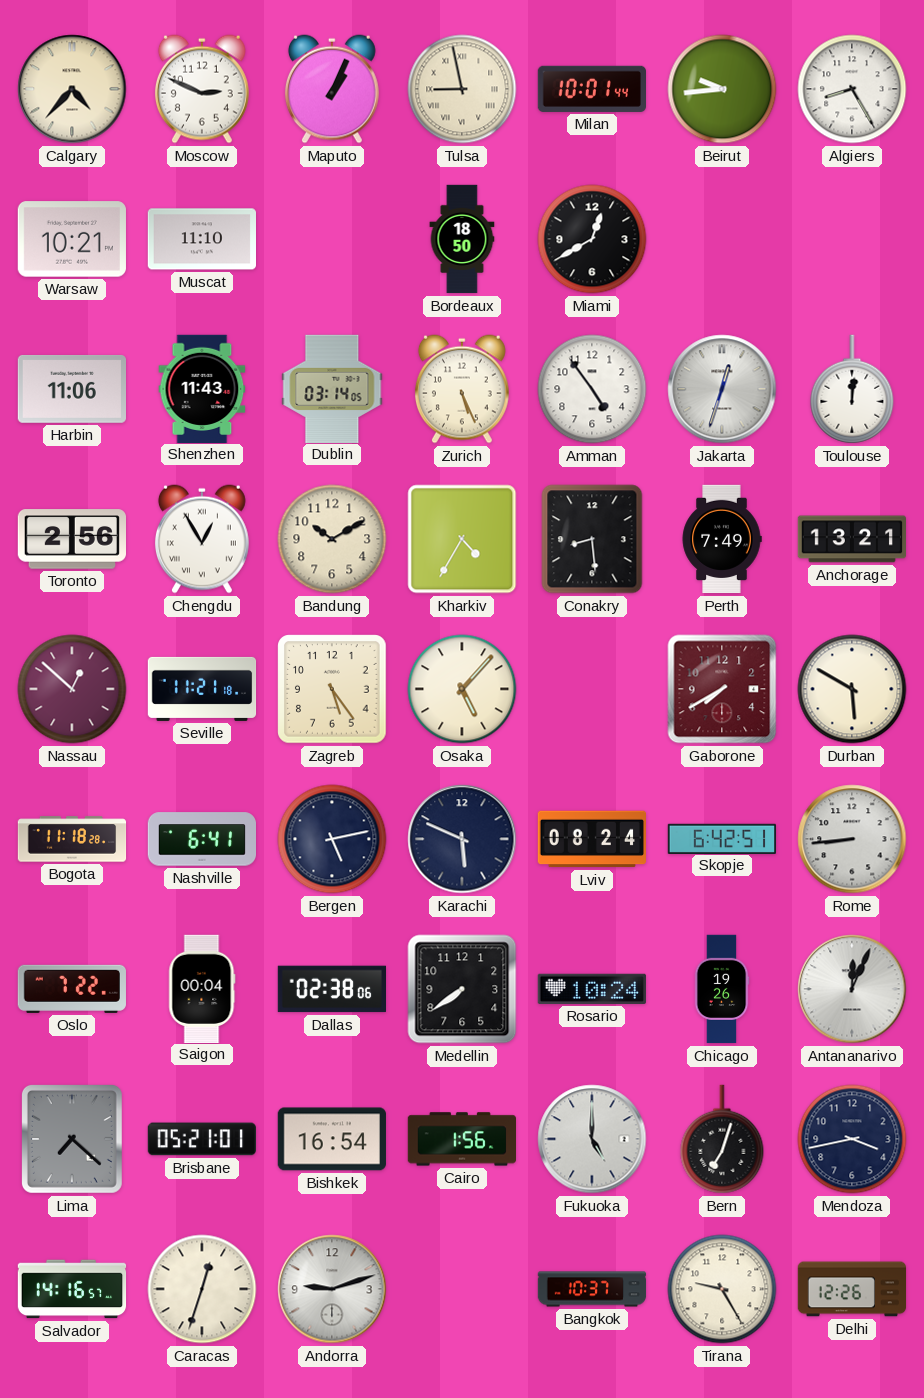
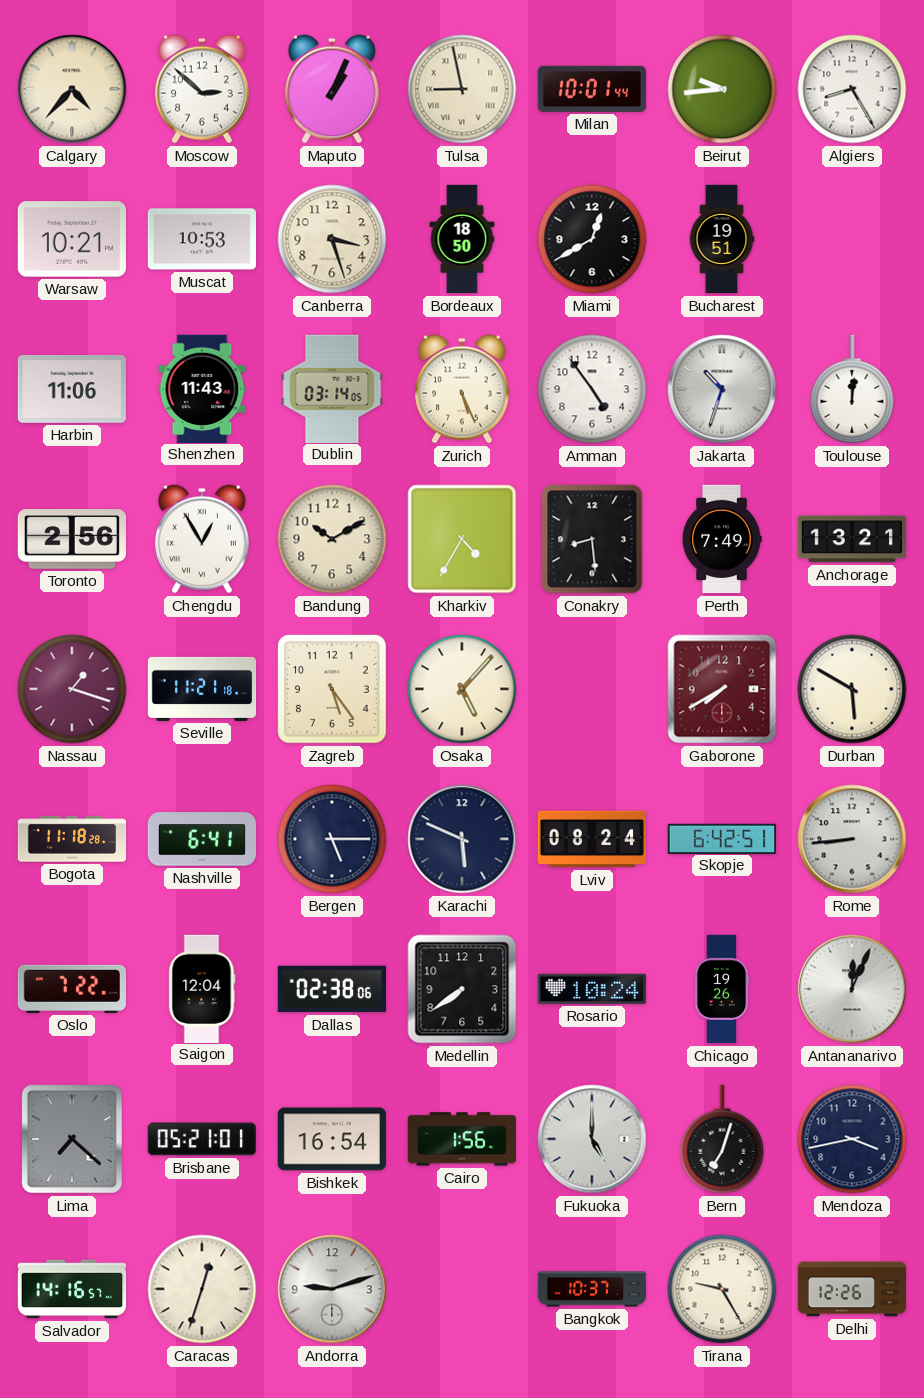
Moscow: 2:49 -> 2:52
Muscat: 11:10 -> 10:53
Canberra: none -> 3:27
Bucharest: none -> 19:51
Jakarta: 12:33 -> 10:33
Nassau: 12:52 -> 1:18
Bergen: 5:13 -> 5:15
Saigon: 00:04 -> 12:04
